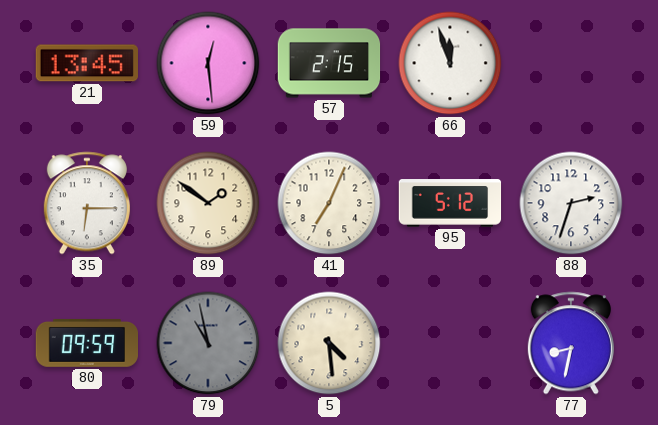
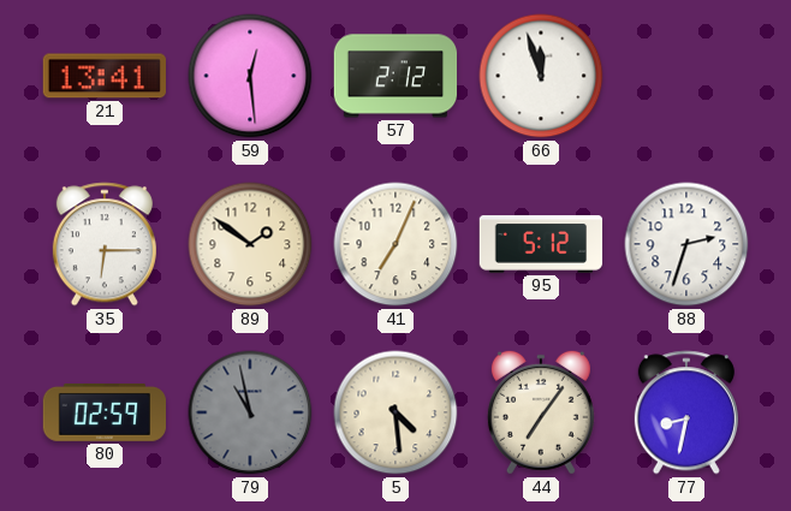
21: 13:45 -> 13:41
57: 2:15 -> 2:12
80: 09:59 -> 02:59
44: none -> 7:06
